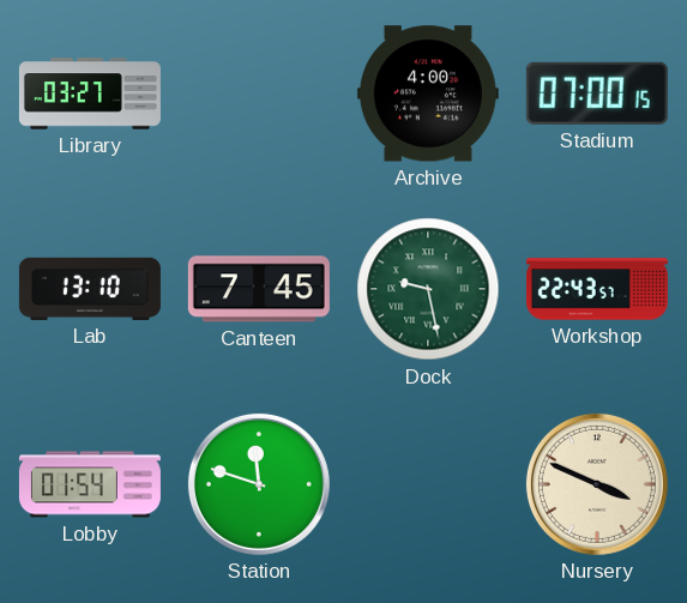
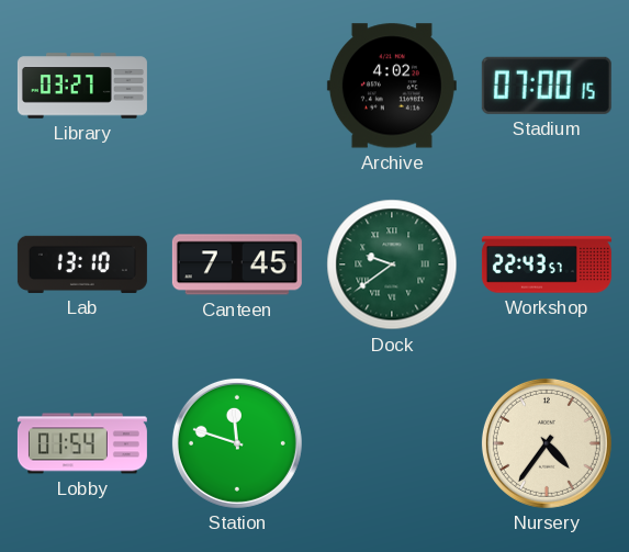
Archive: 4:00 -> 4:02
Dock: 9:28 -> 9:39
Nursery: 3:49 -> 4:36
